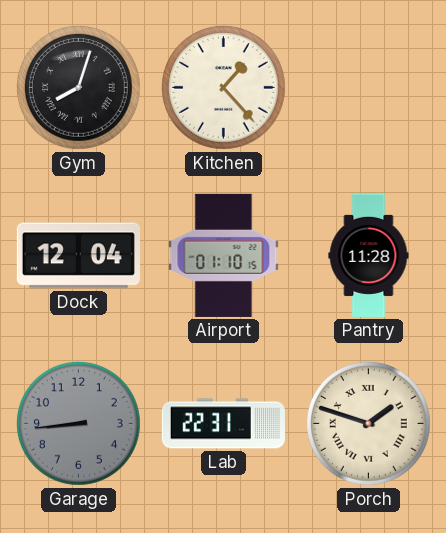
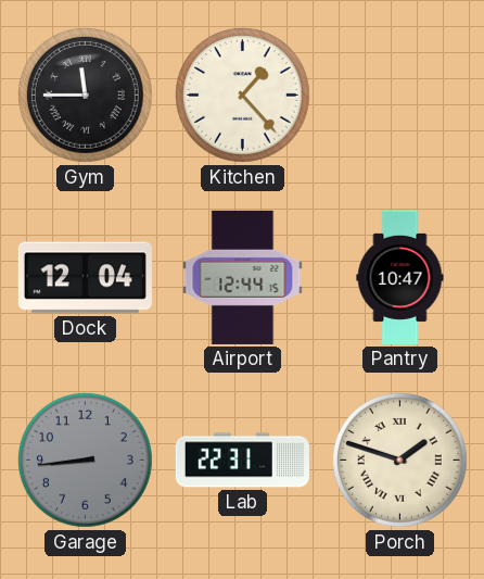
Gym: 8:03 -> 11:45
Airport: 01:10 -> 12:44
Pantry: 11:28 -> 10:47
